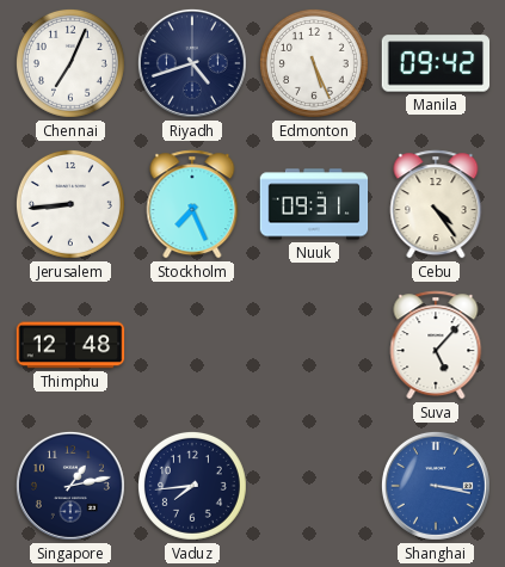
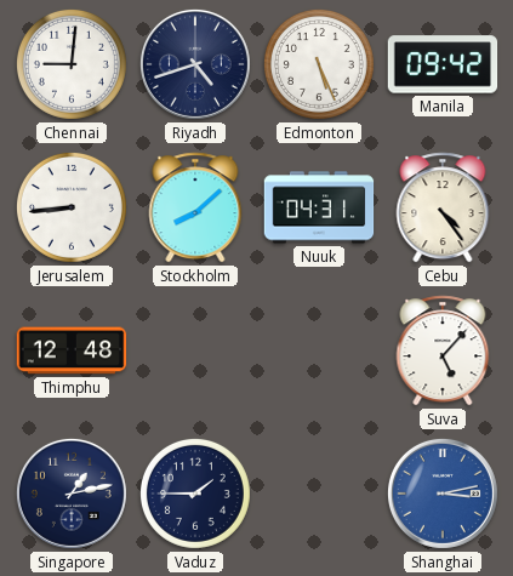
Chennai: 7:04 -> 9:01
Stockholm: 7:26 -> 8:08
Nuuk: 09:31 -> 04:31
Vaduz: 7:44 -> 1:45
Shanghai: 3:17 -> 3:13
